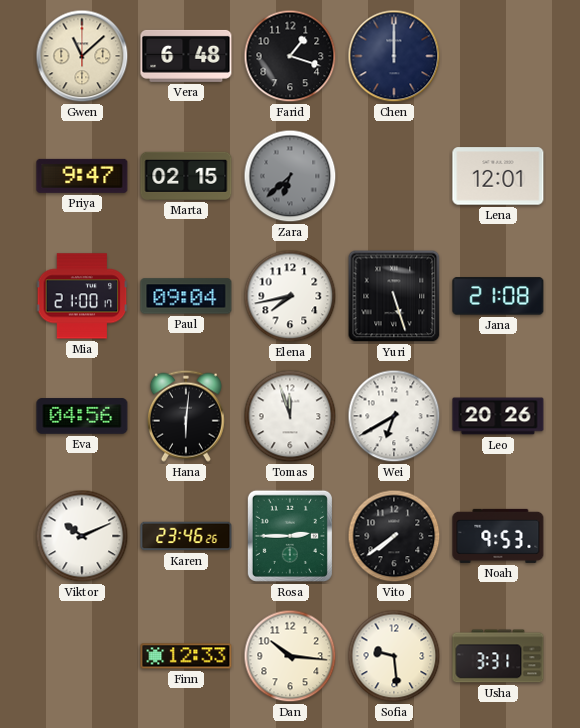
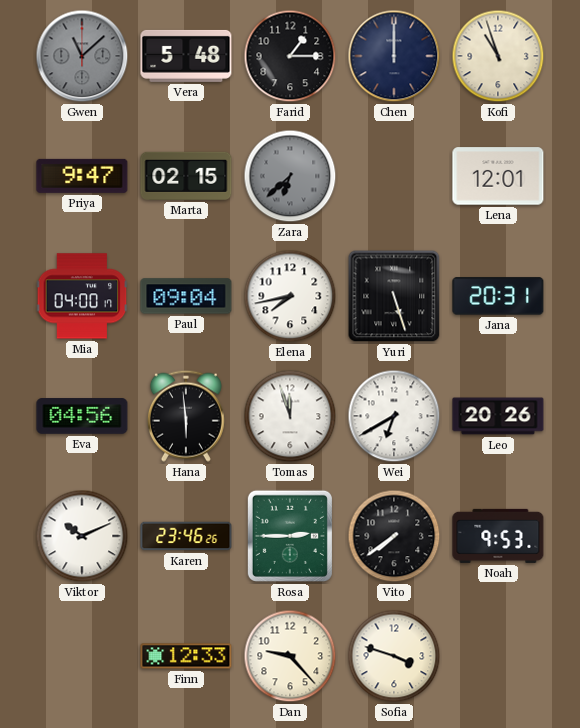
Gwen dial: cream -> grey
Vera: 6:48 -> 5:48
Farid: 1:18 -> 1:15
Kofi: none -> 10:57
Mia: 21:00 -> 04:00
Jana: 21:08 -> 20:31
Hana: 6:01 -> 5:59
Dan: 10:16 -> 9:23
Sofia: 9:29 -> 3:48
Usha: 3:31 -> none
